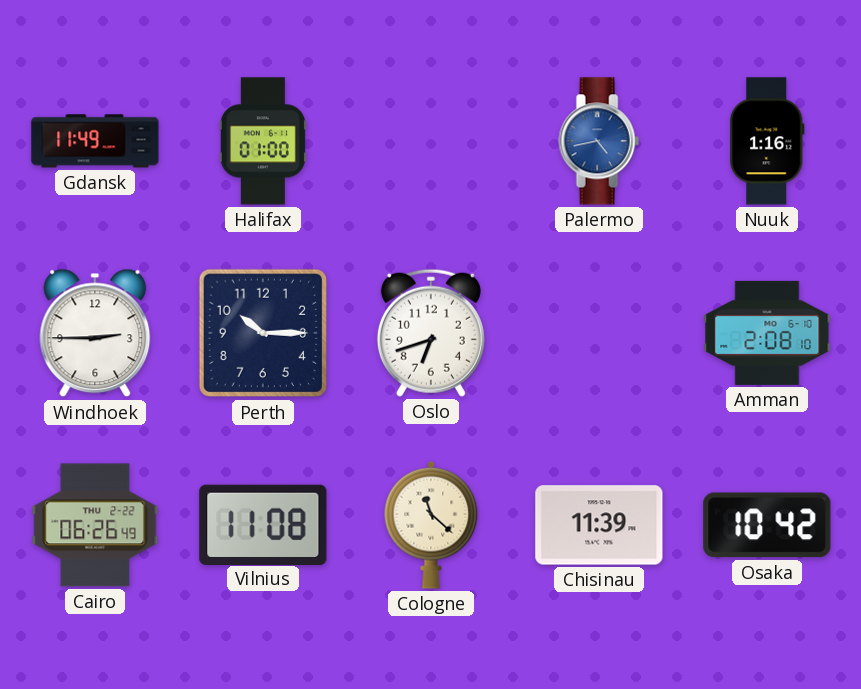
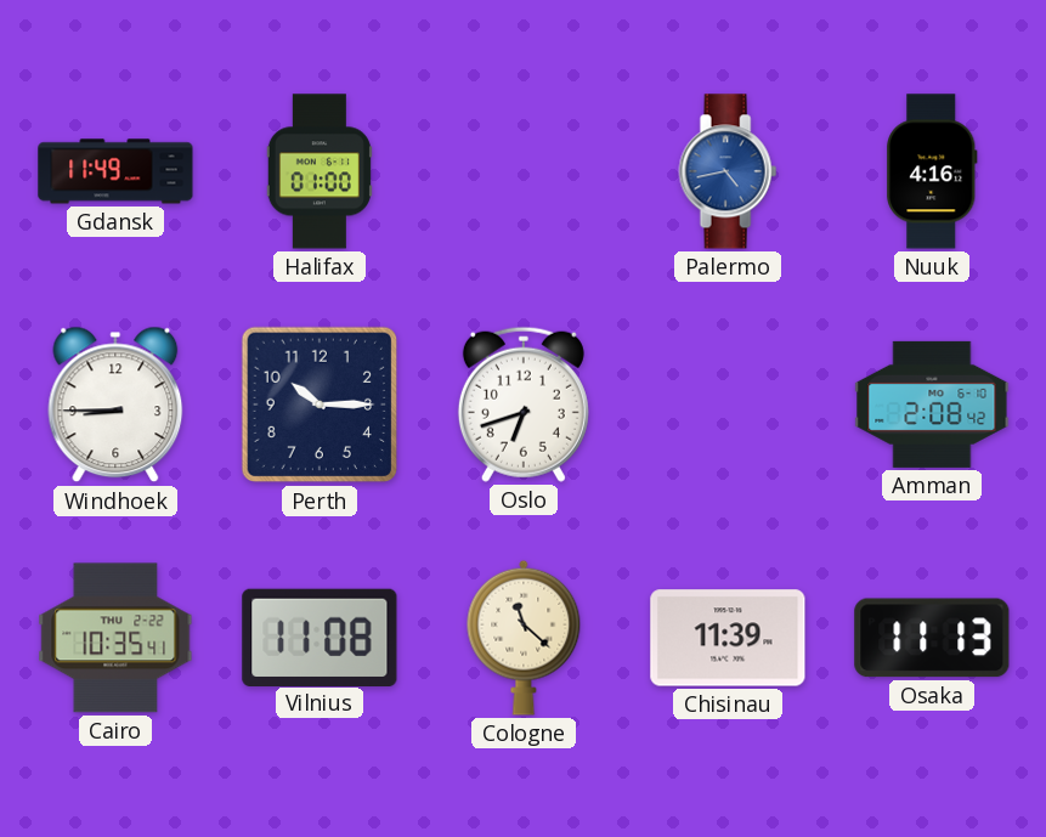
Nuuk: 1:16 -> 4:16
Windhoek: 2:45 -> 8:45
Amman: 2:08:10 -> 2:08:42
Cairo: 06:26 -> 10:35
Osaka: 10:42 -> 11:13
